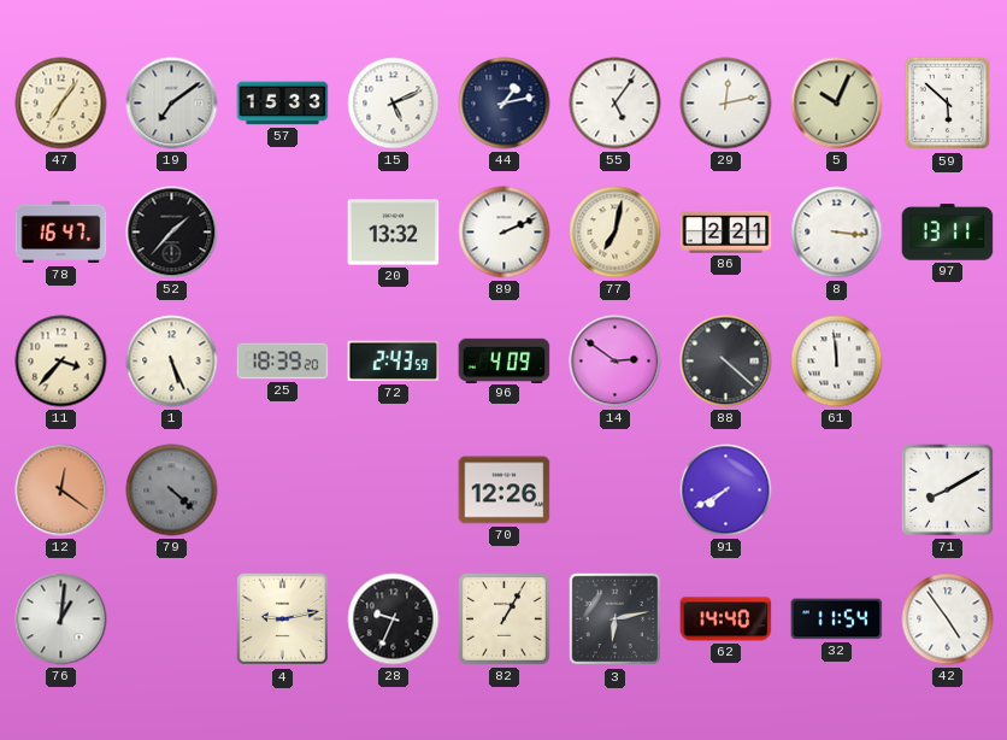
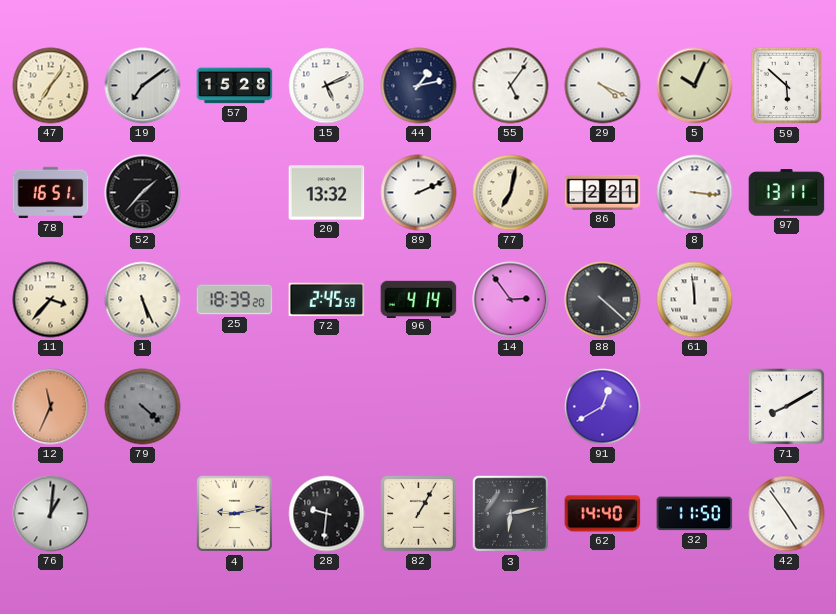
57: 15:33 -> 15:28
29: 12:13 -> 4:19
78: 16:47 -> 16:51
72: 2:43 -> 2:45
96: 4:09 -> 4:14
14: 2:51 -> 2:54
12: 12:21 -> 11:34
70: 12:26 -> none
91: 7:40 -> 12:40
28: 9:34 -> 9:31
32: 11:54 -> 11:50
